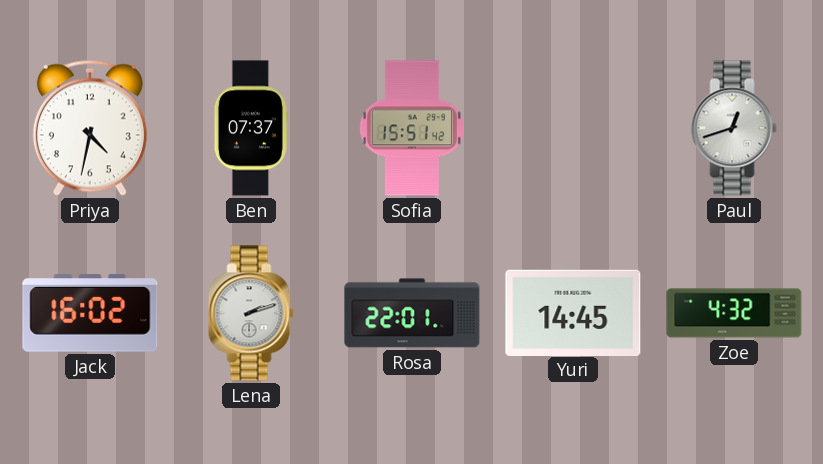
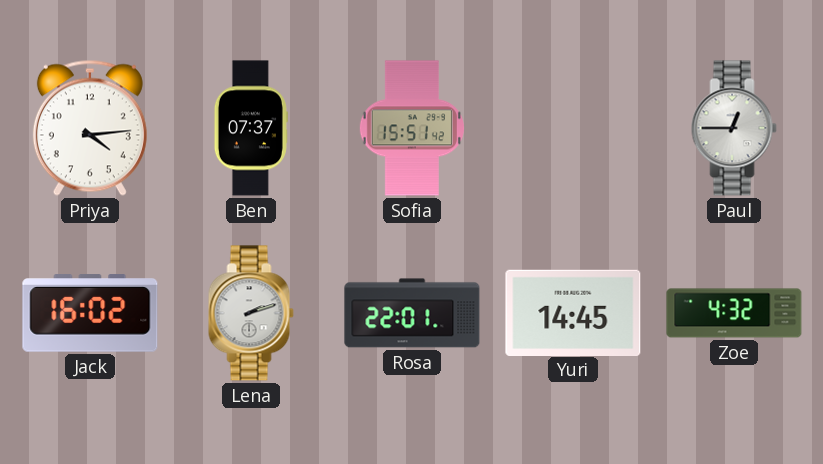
Priya: 4:32 -> 4:14
Paul: 12:42 -> 12:45
